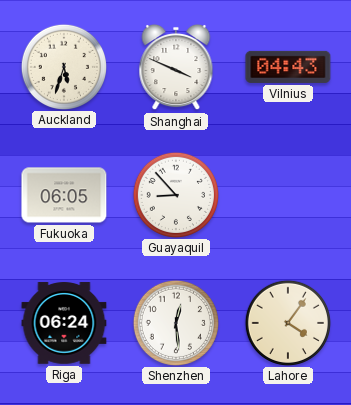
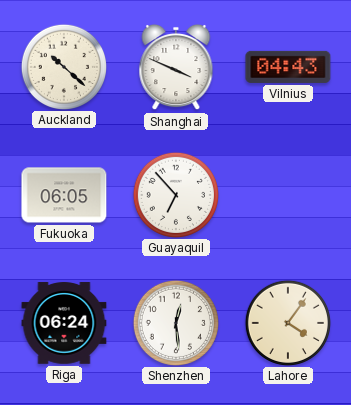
Auckland: 5:33 -> 10:22
Guayaquil: 8:53 -> 6:53
